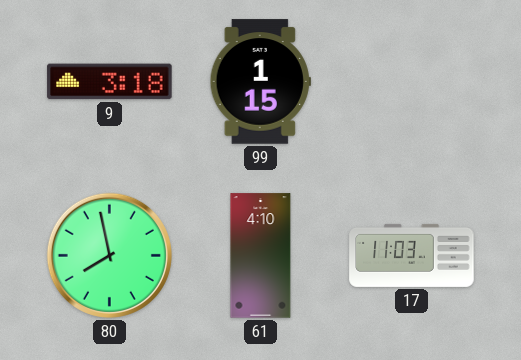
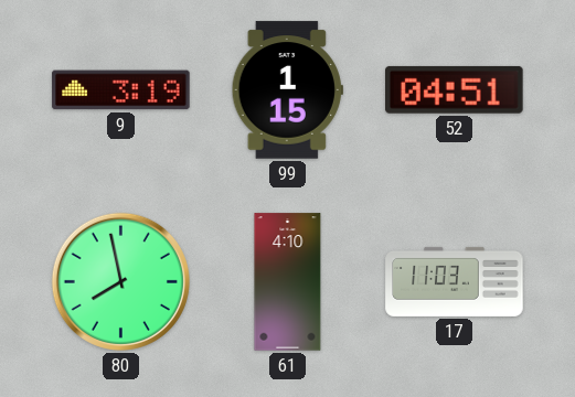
9: 3:18 -> 3:19
52: none -> 04:51
